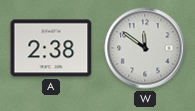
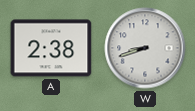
W: 11:51 -> 8:42
